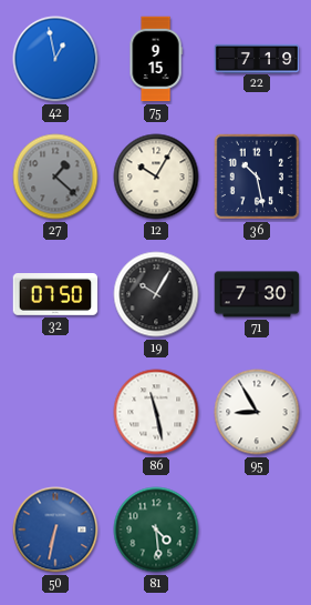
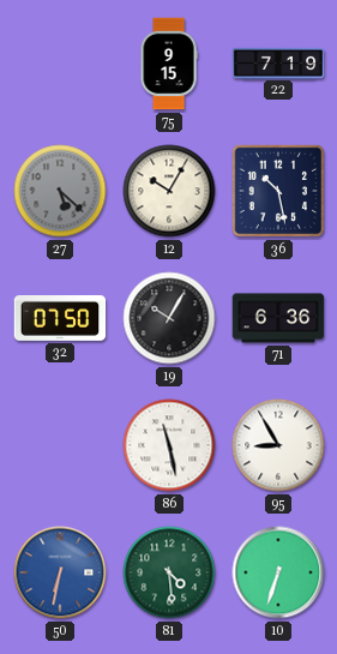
42: 12:58 -> none
27: 1:22 -> 5:22
71: 7:30 -> 6:36
10: none -> 6:33
